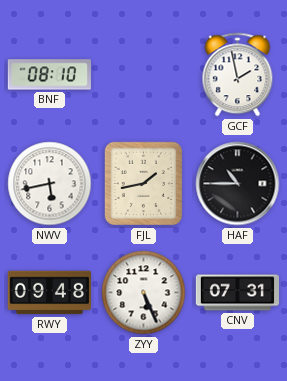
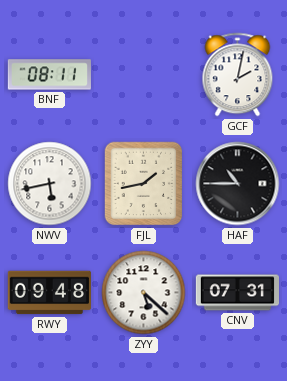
BNF: 08:10 -> 08:11
GCF: 1:58 -> 2:02
ZYY: 5:26 -> 5:22
